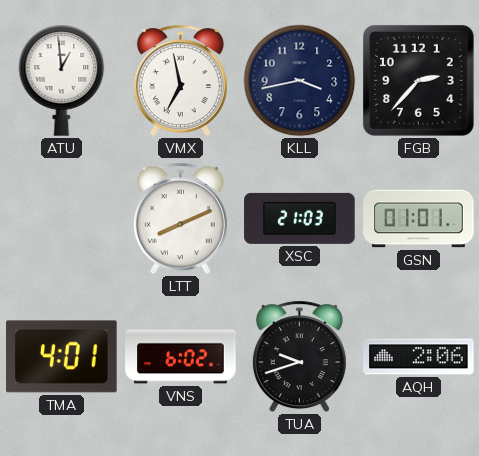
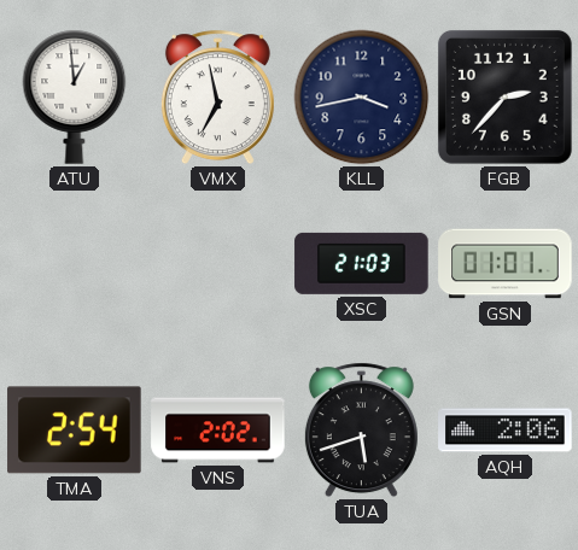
LTT: 8:11 -> none
TMA: 4:01 -> 2:54
VNS: 6:02 -> 2:02
TUA: 9:42 -> 5:42
